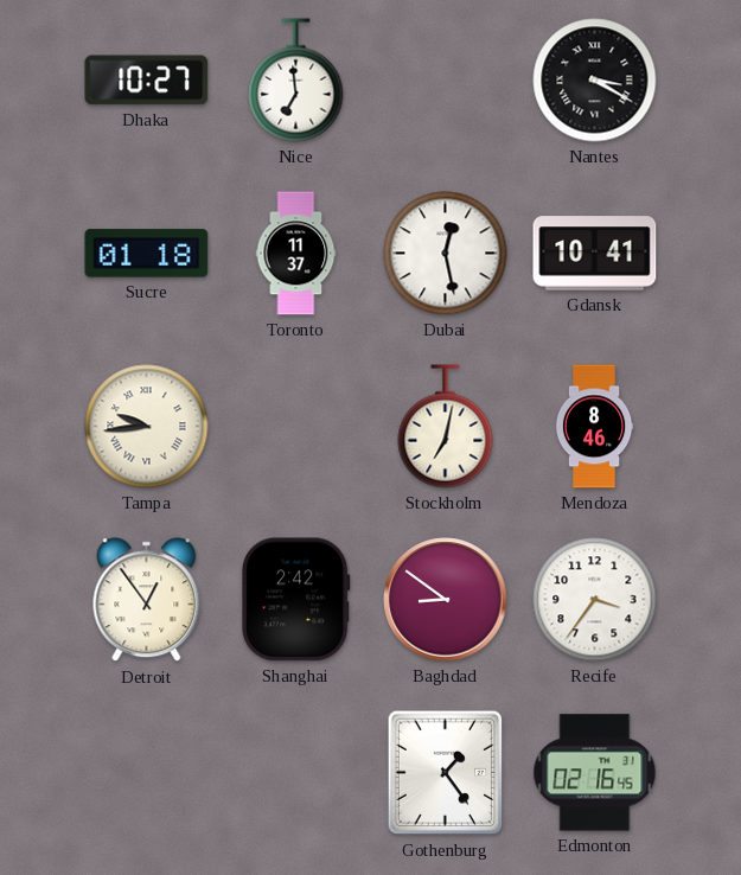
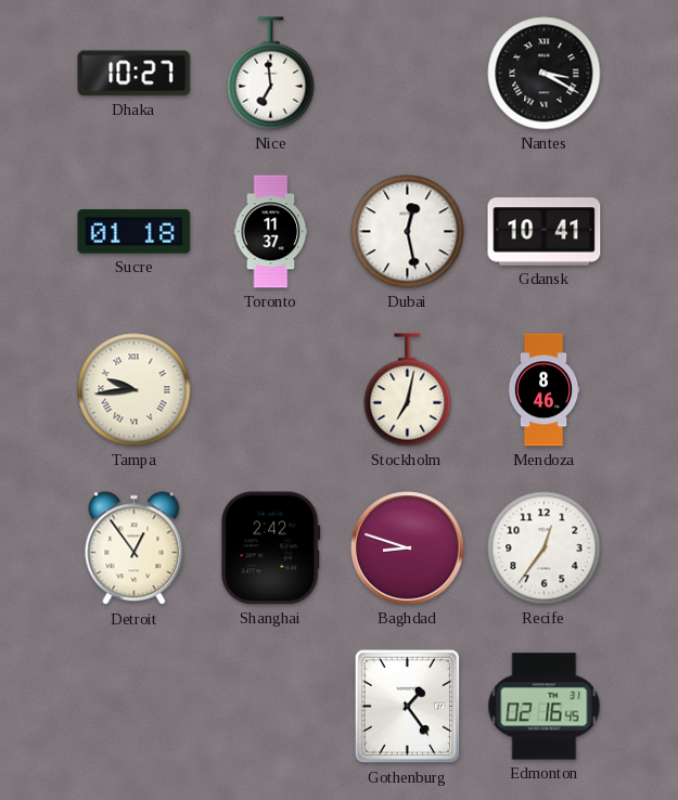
Baghdad: 8:51 -> 8:48
Recife: 3:36 -> 12:36
